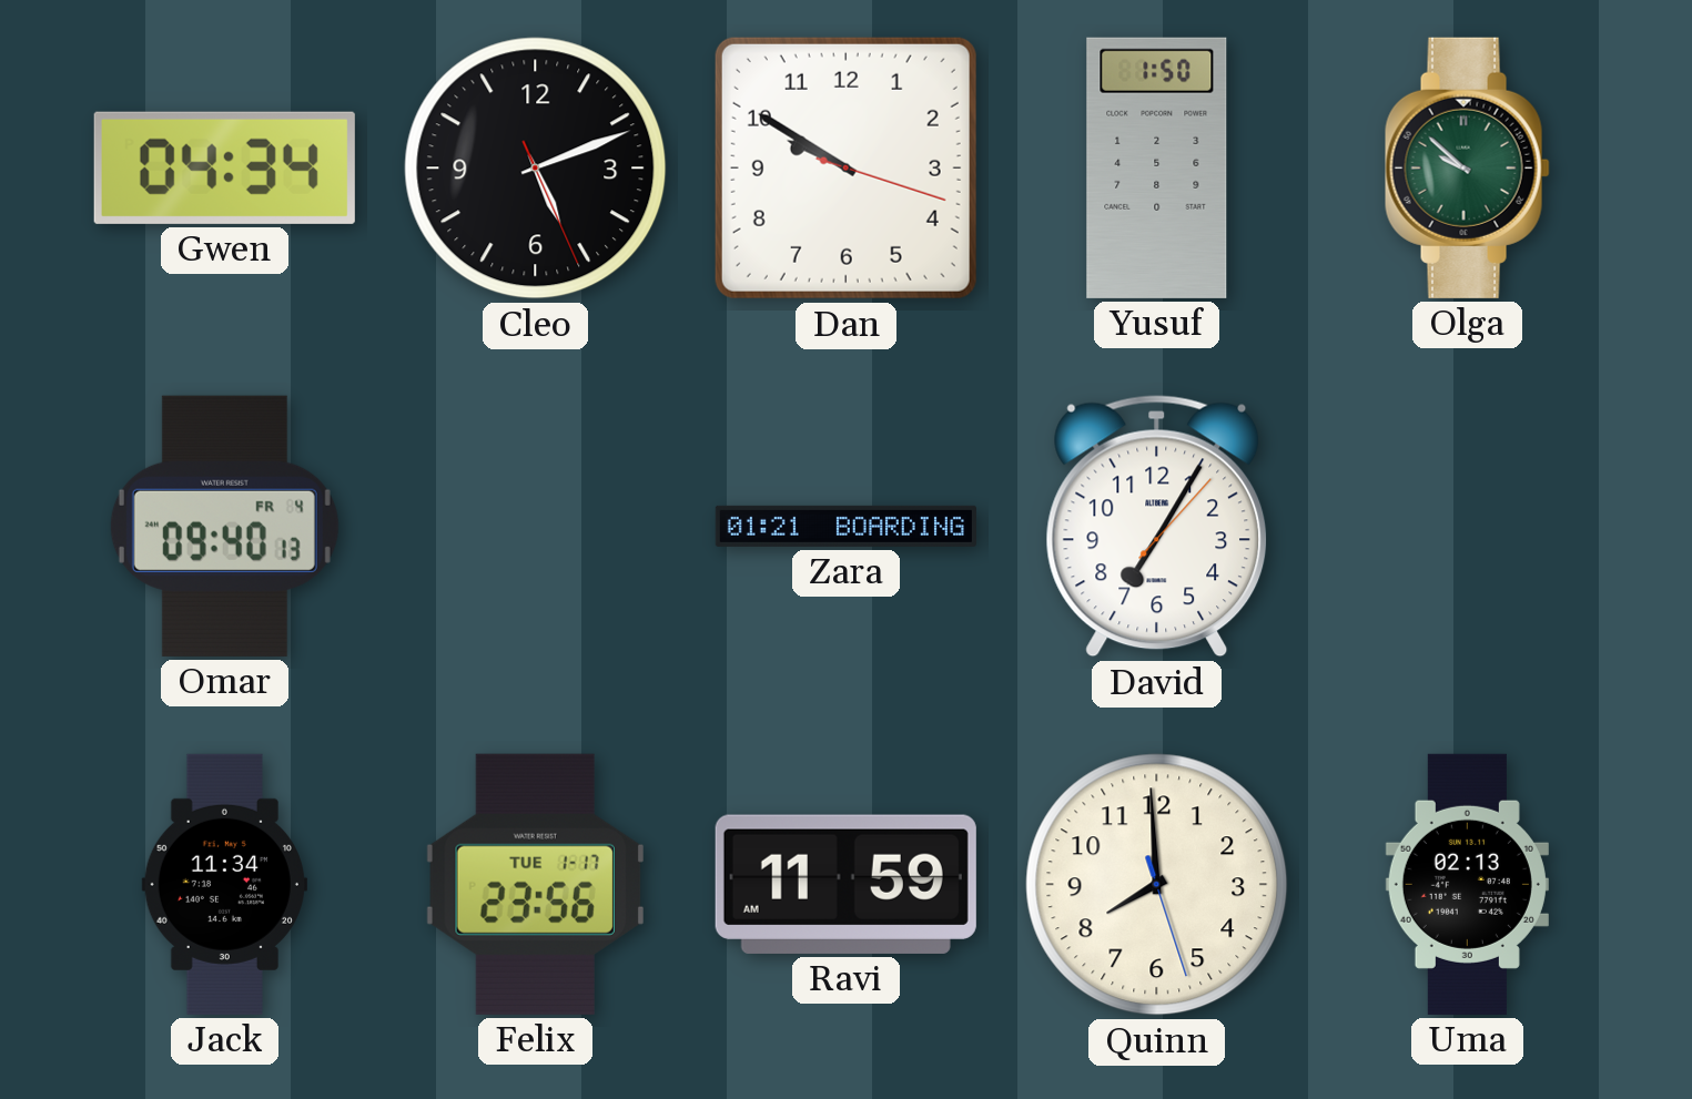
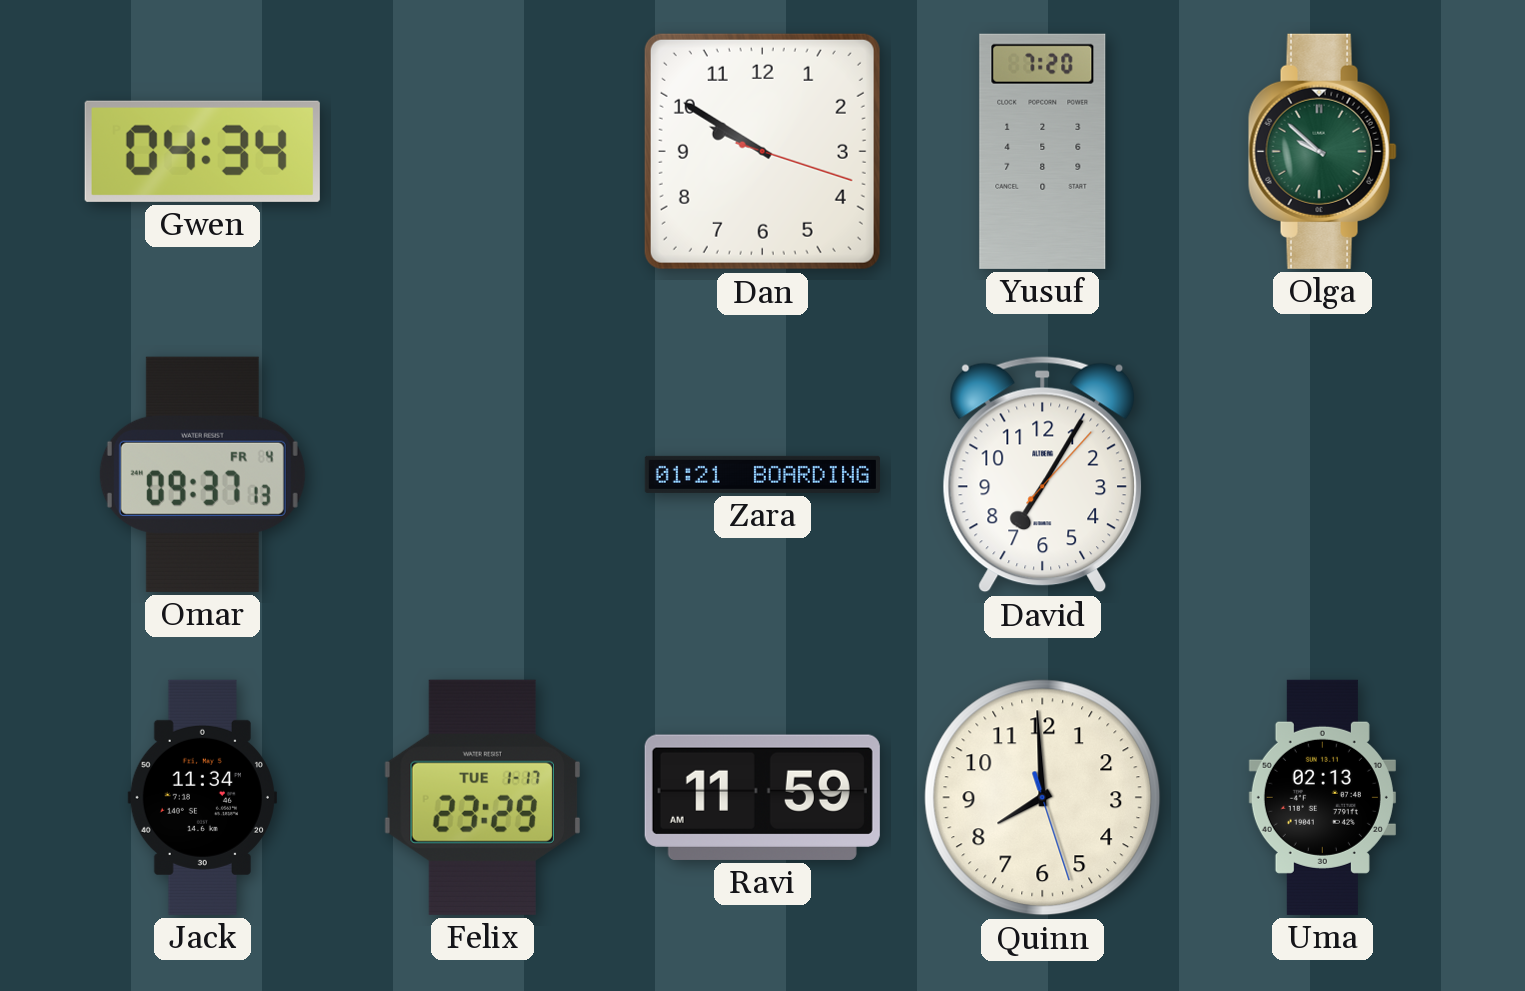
Cleo: 5:11 -> none
Yusuf: 1:50 -> 7:20
Omar: 09:40 -> 09:37
Felix: 23:56 -> 23:29
